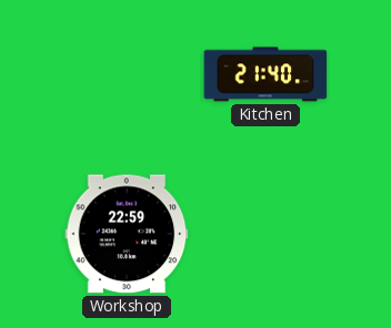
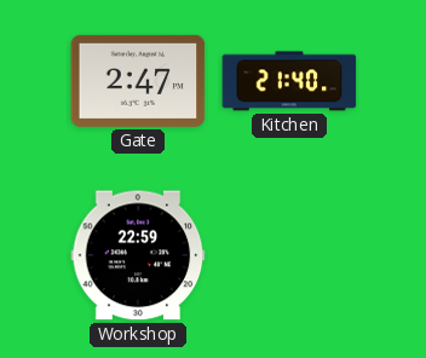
Gate: none -> 2:47
